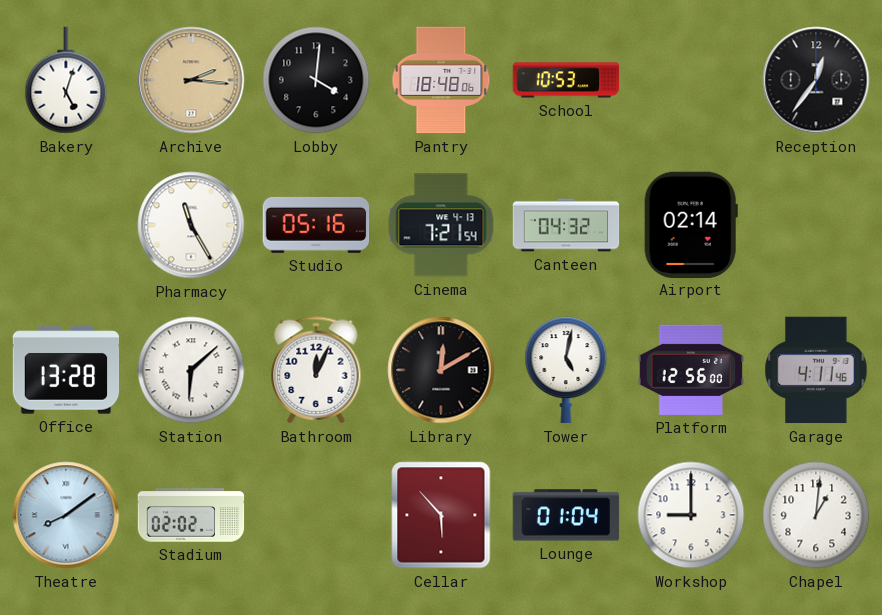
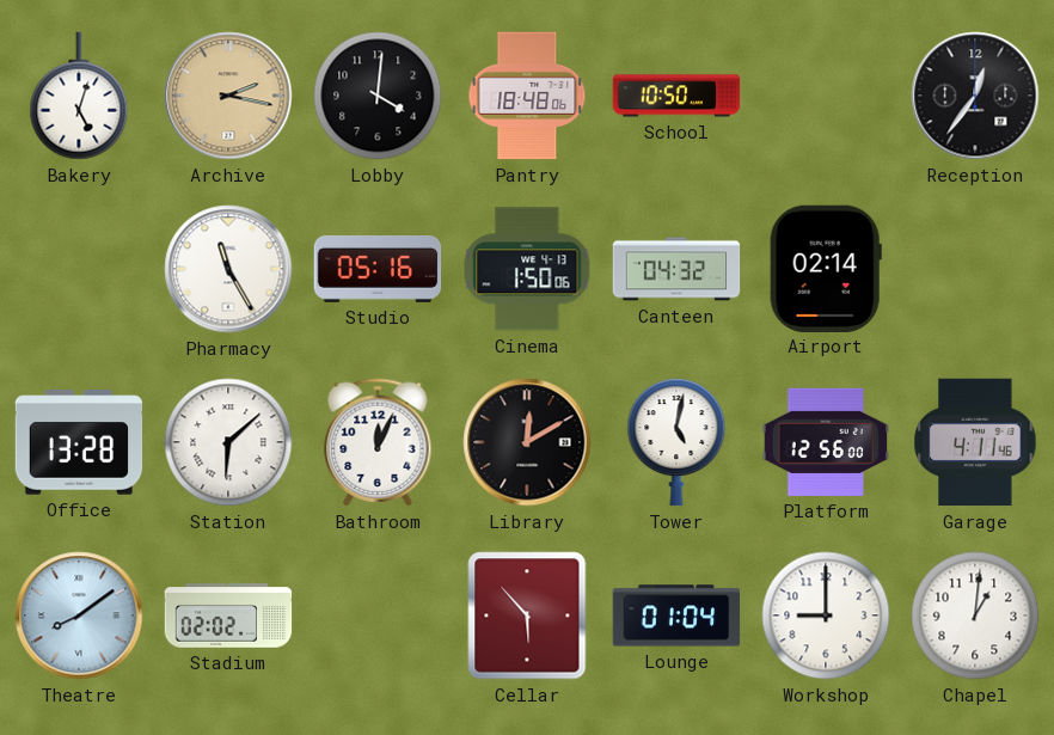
Archive: 2:16 -> 2:17
School: 10:53 -> 10:50
Cinema: 7:21 -> 1:50
